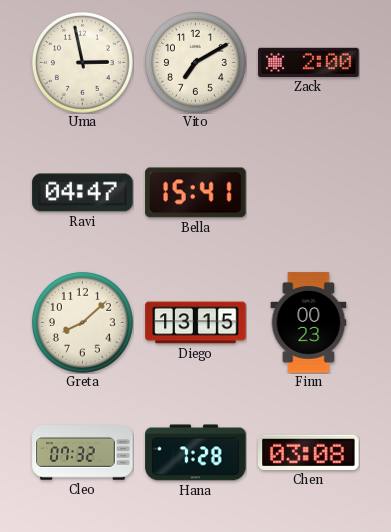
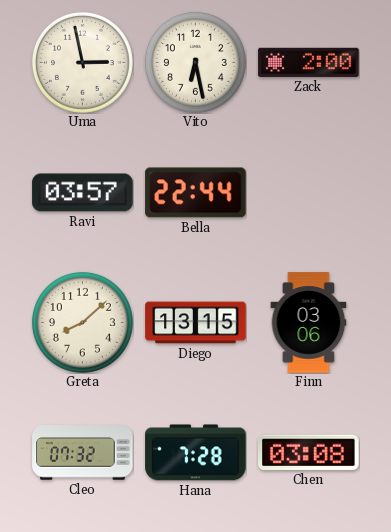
Vito: 7:10 -> 6:28
Ravi: 04:47 -> 03:57
Bella: 15:41 -> 22:44
Finn: 00:23 -> 03:06
